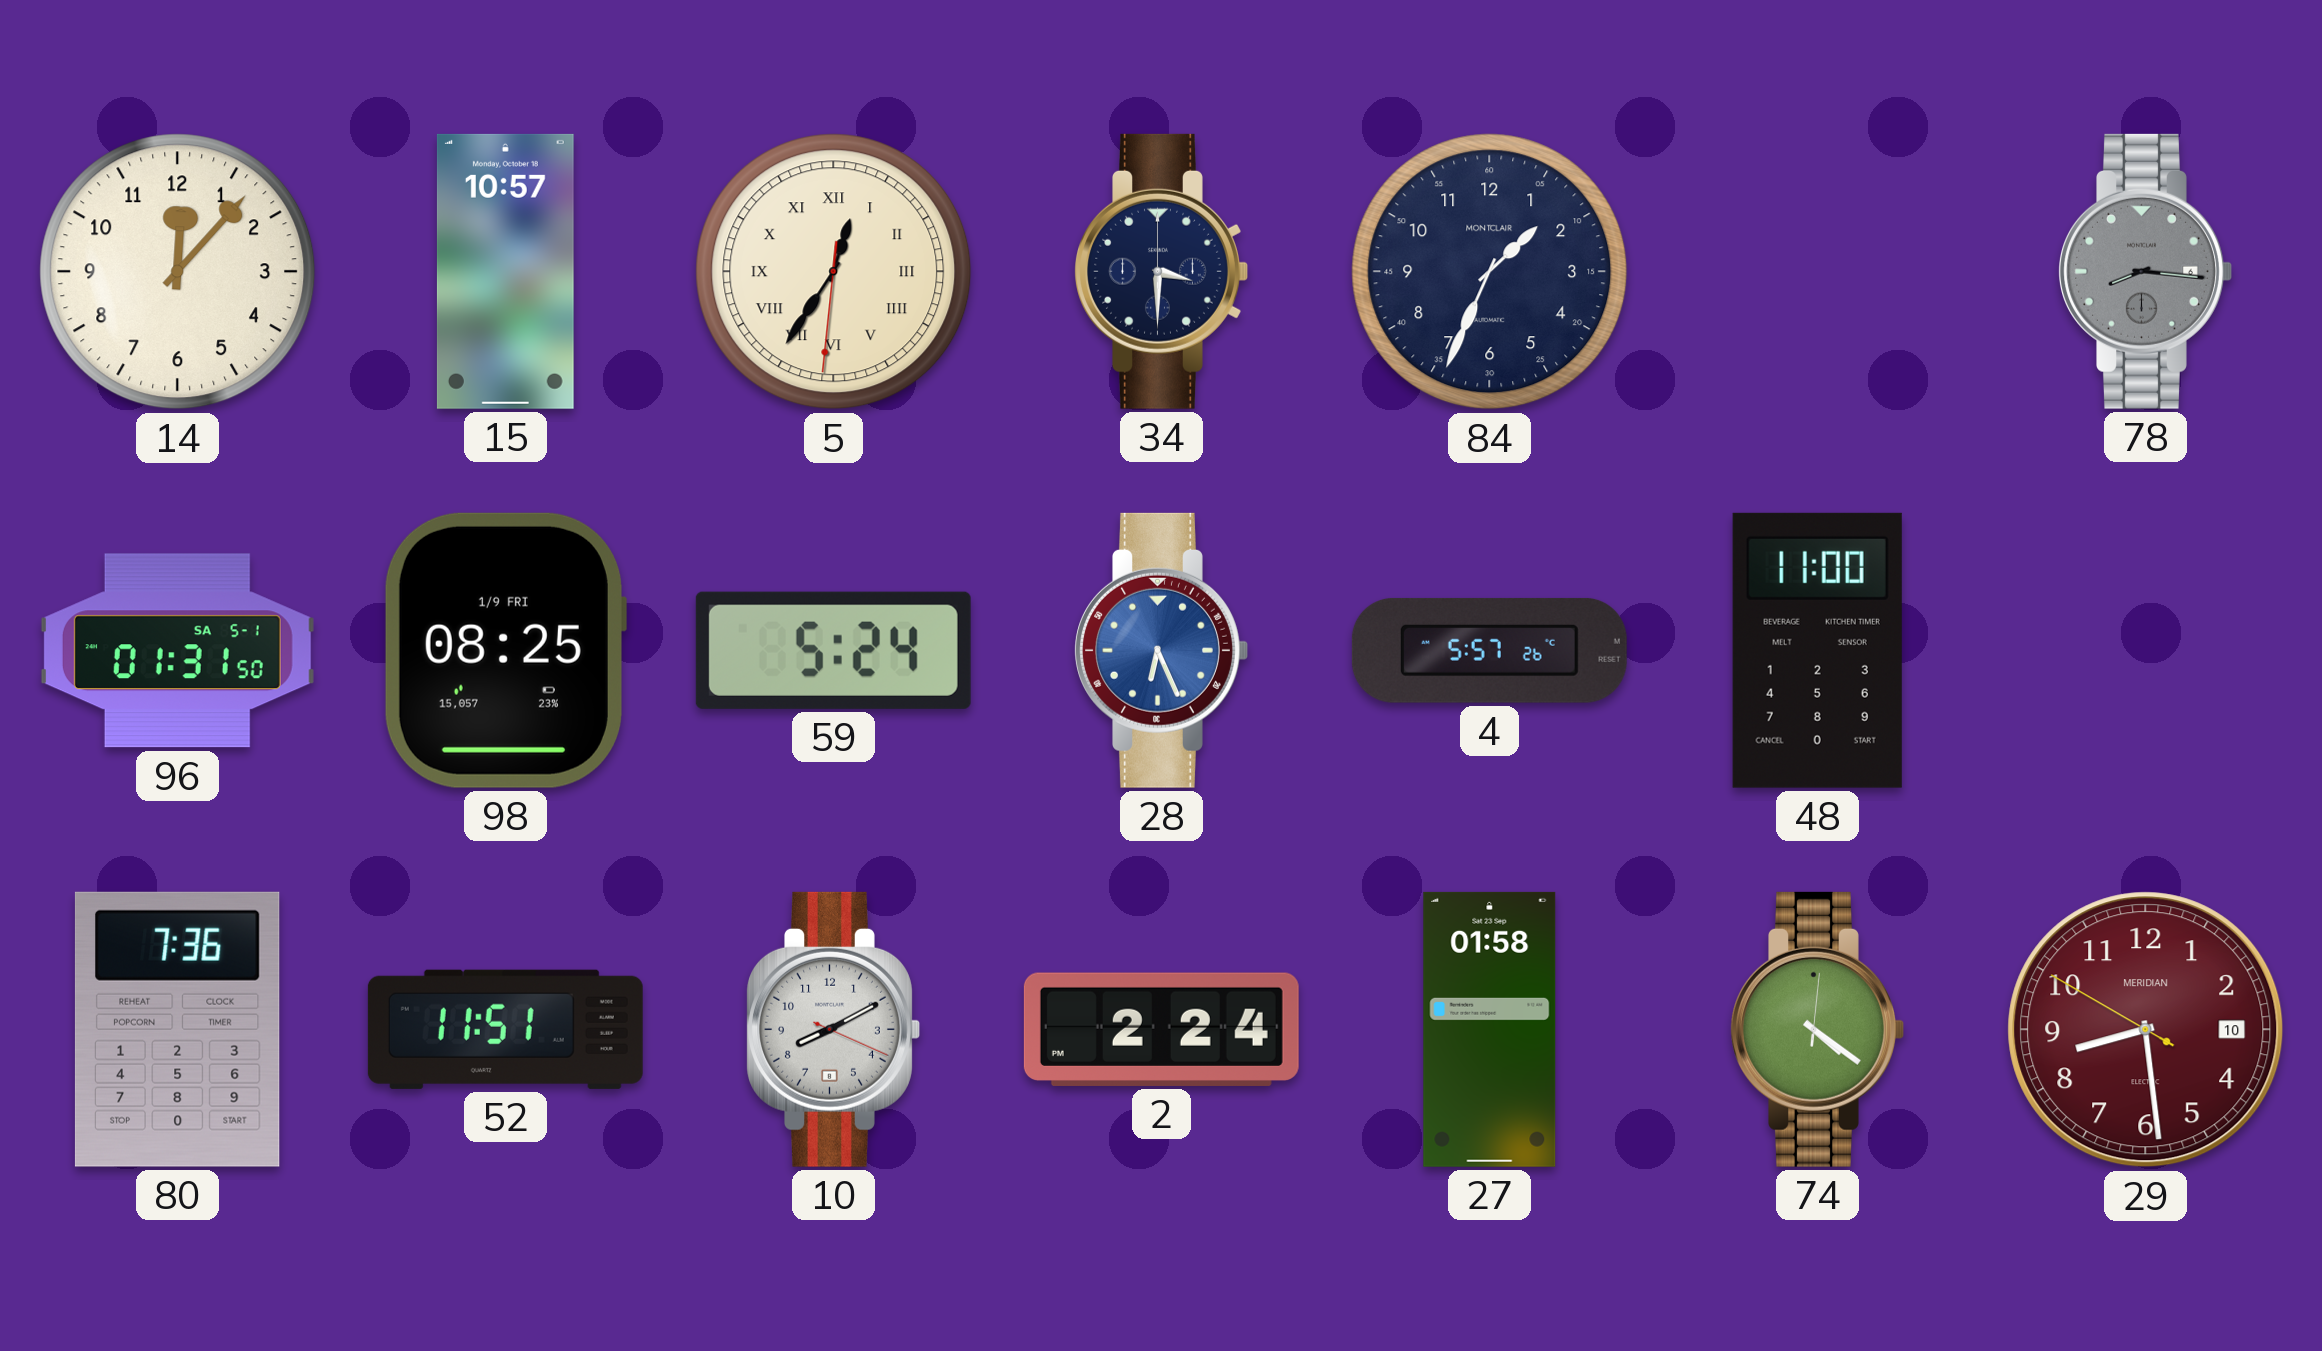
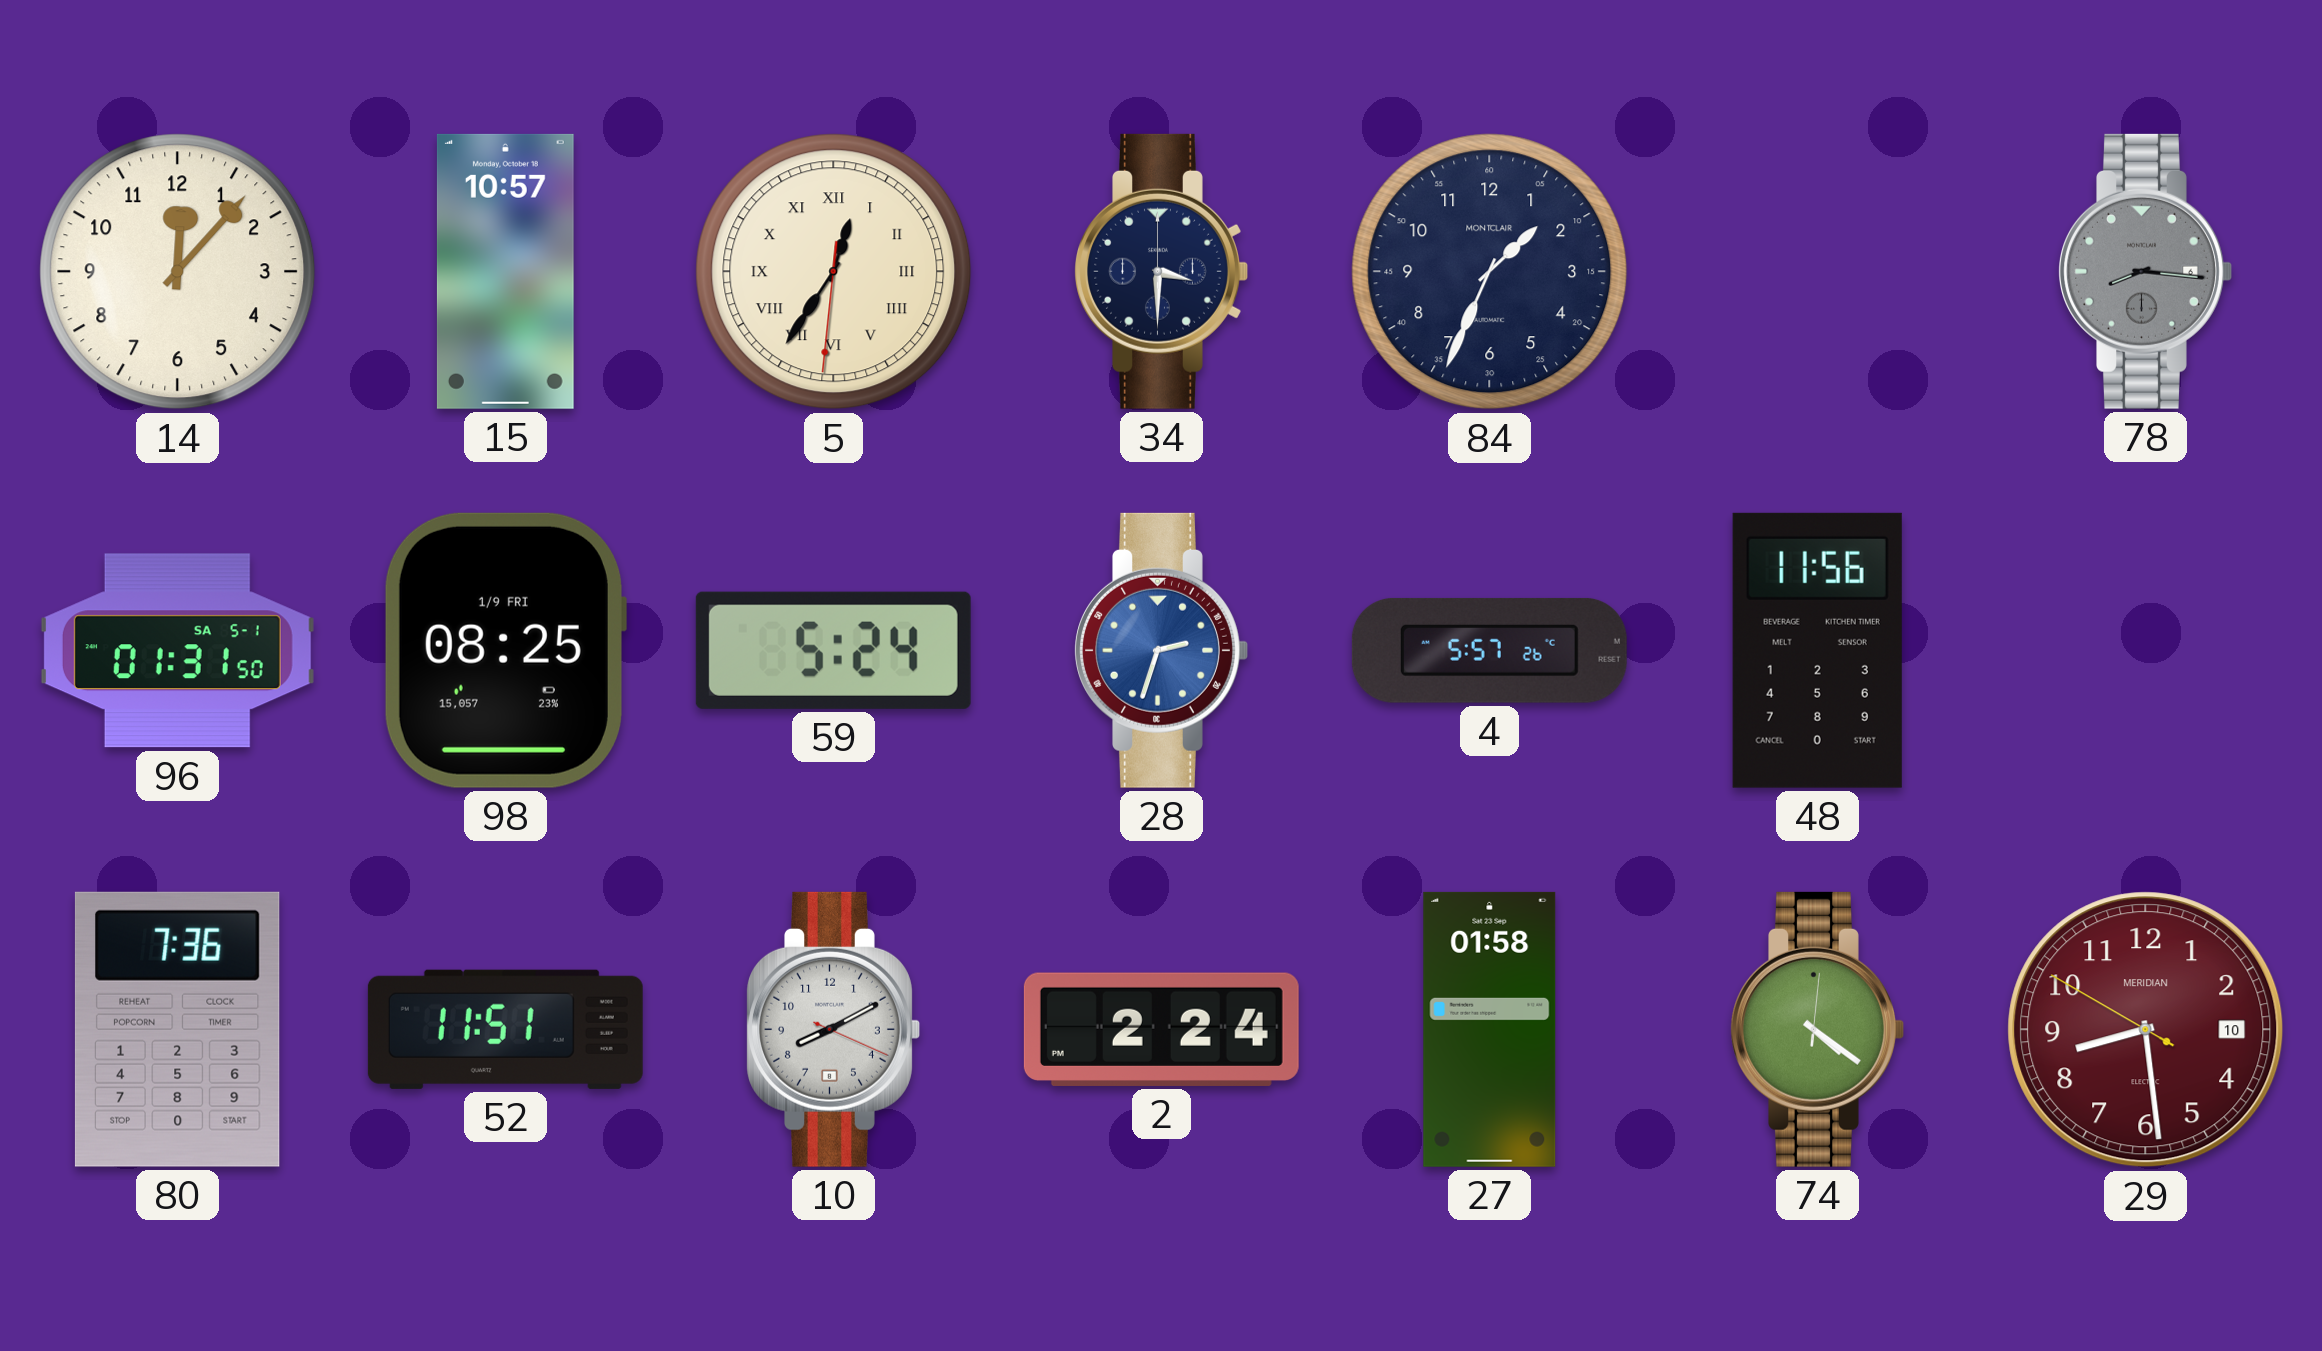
28: 6:26 -> 2:33
48: 11:00 -> 11:56
